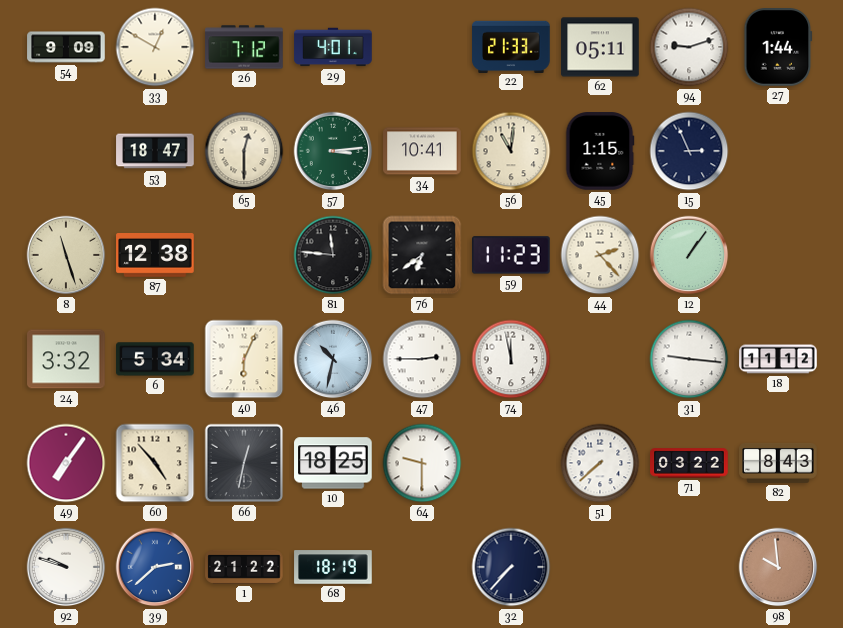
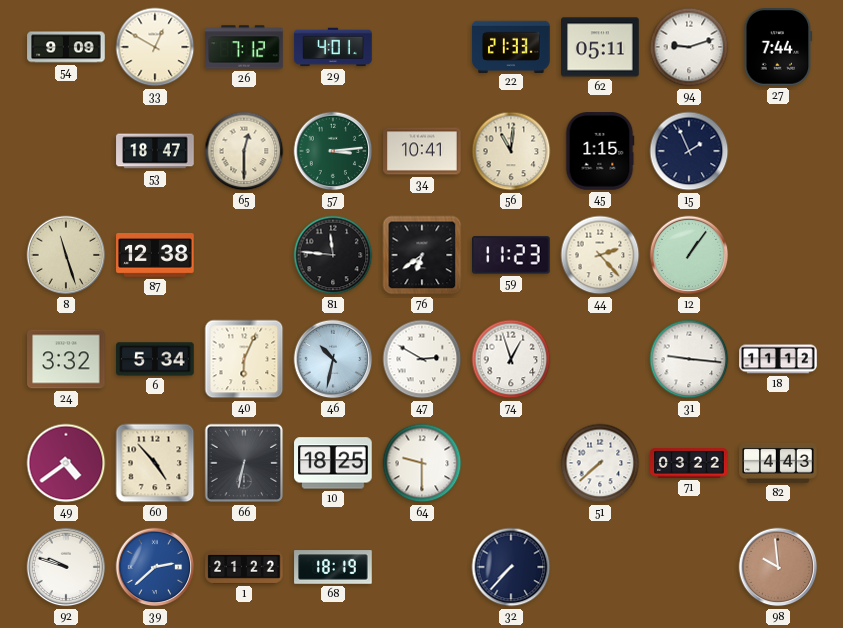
27: 1:44 -> 7:44
15: 2:56 -> 1:56
47: 2:45 -> 2:50
74: 11:58 -> 12:57
49: 7:06 -> 4:39
66: 12:32 -> 6:32
82: 8:43 -> 4:43
